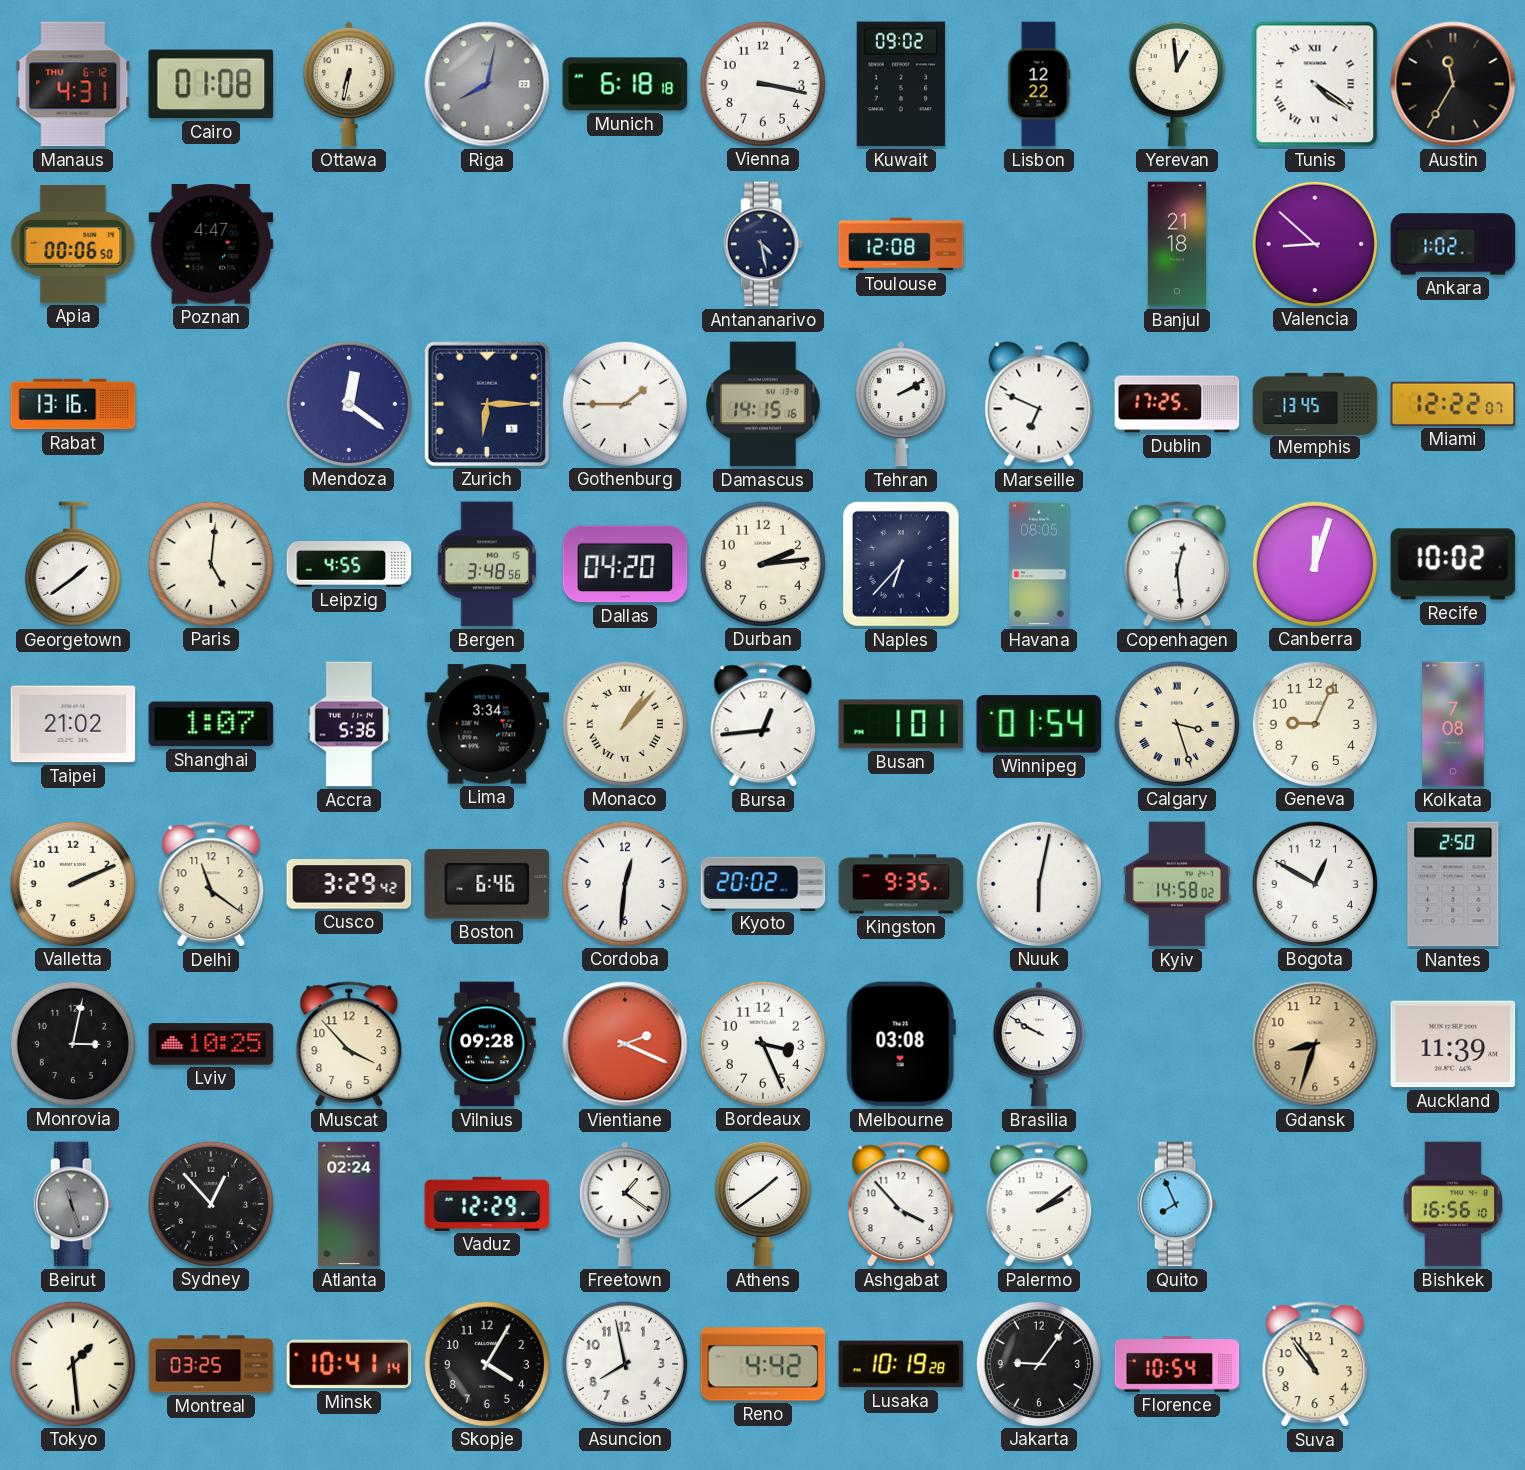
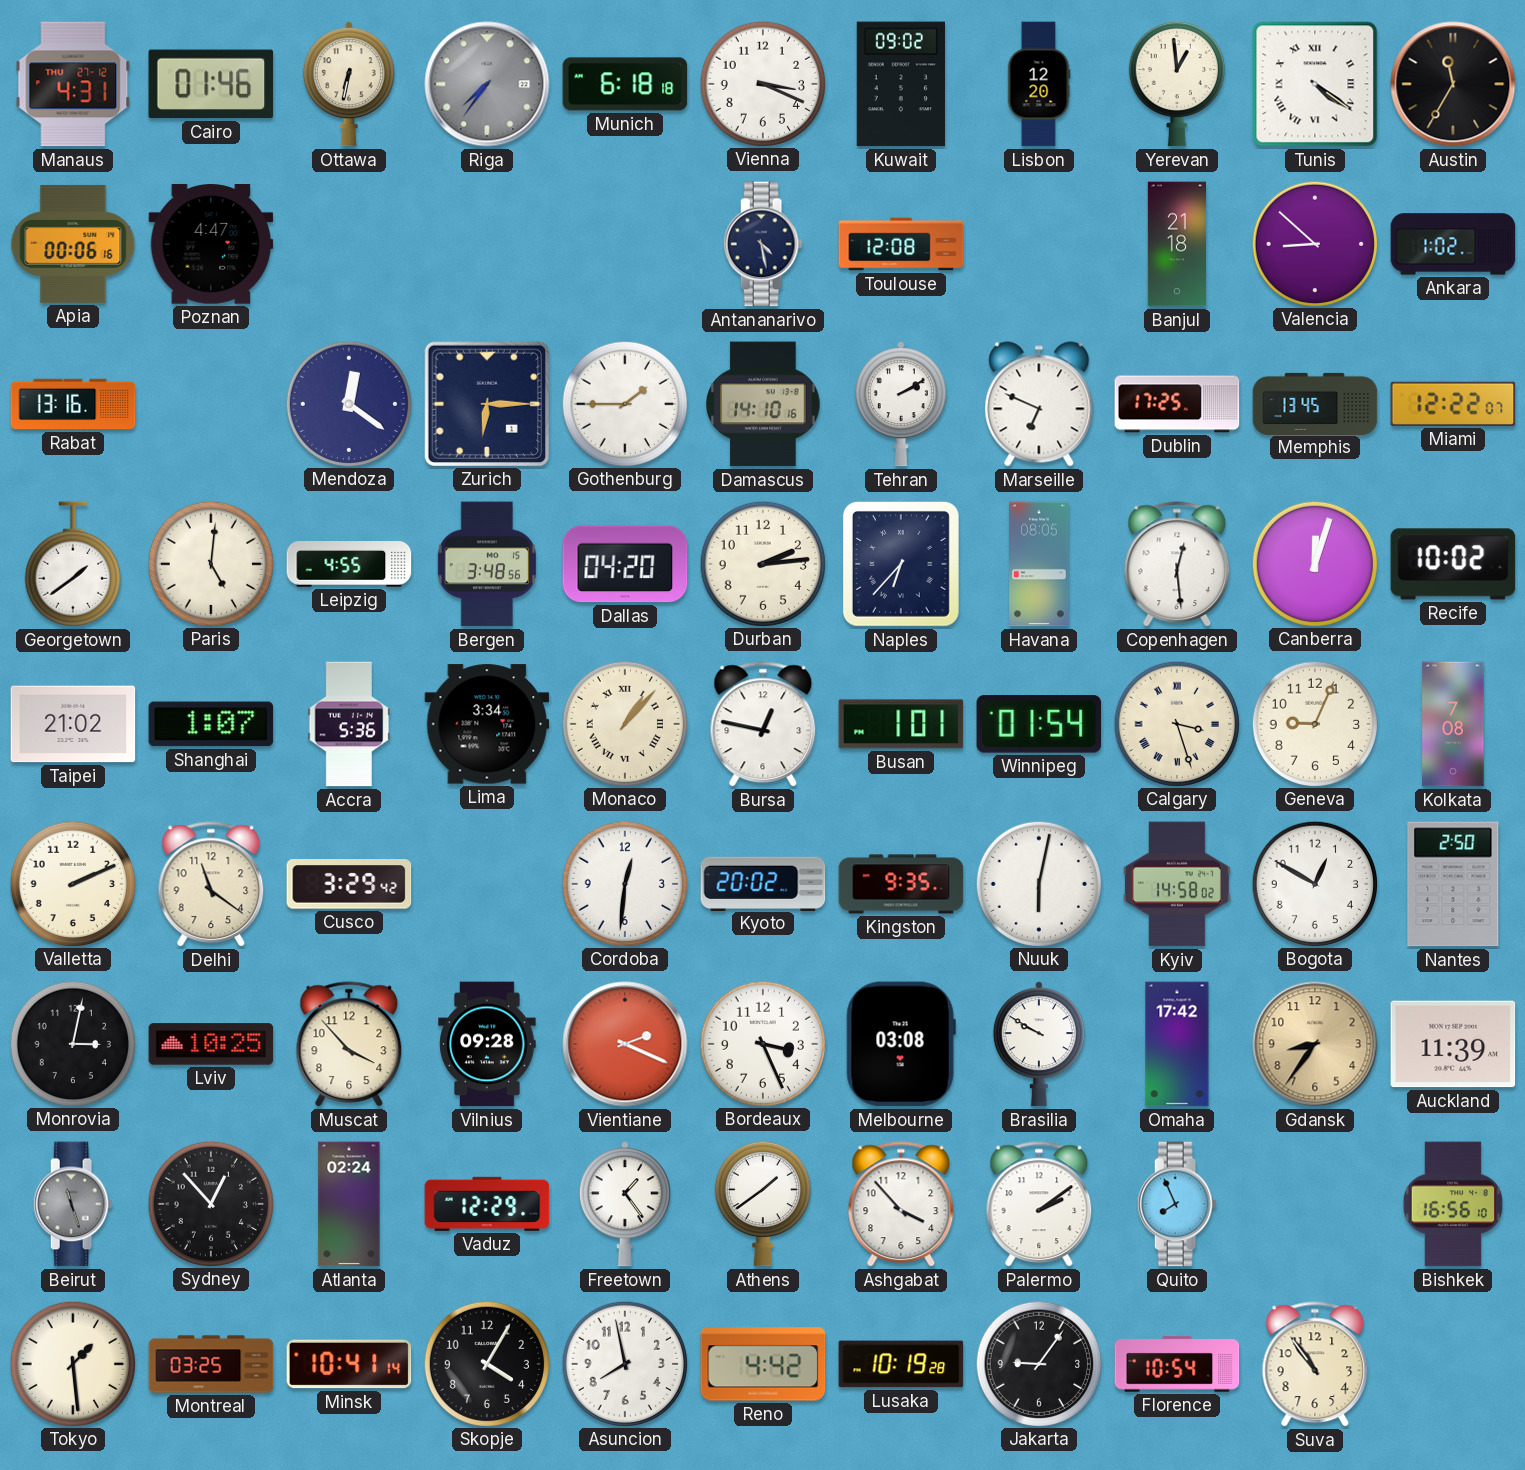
Manaus date: THU 6-12 -> THU 27-12
Cairo: 01:08 -> 01:46
Riga: 8:02 -> 7:36
Vienna: 3:17 -> 3:19
Lisbon: 12:22 -> 12:20
Apia: 00:06:50 -> 00:06:16
Damascus: 14:15 -> 14:10
Bursa: 12:44 -> 12:47
Boston: 6:46 -> none
Omaha: none -> 17:42
Gdansk: 8:33 -> 8:36
Freetown: 1:21 -> 1:24
